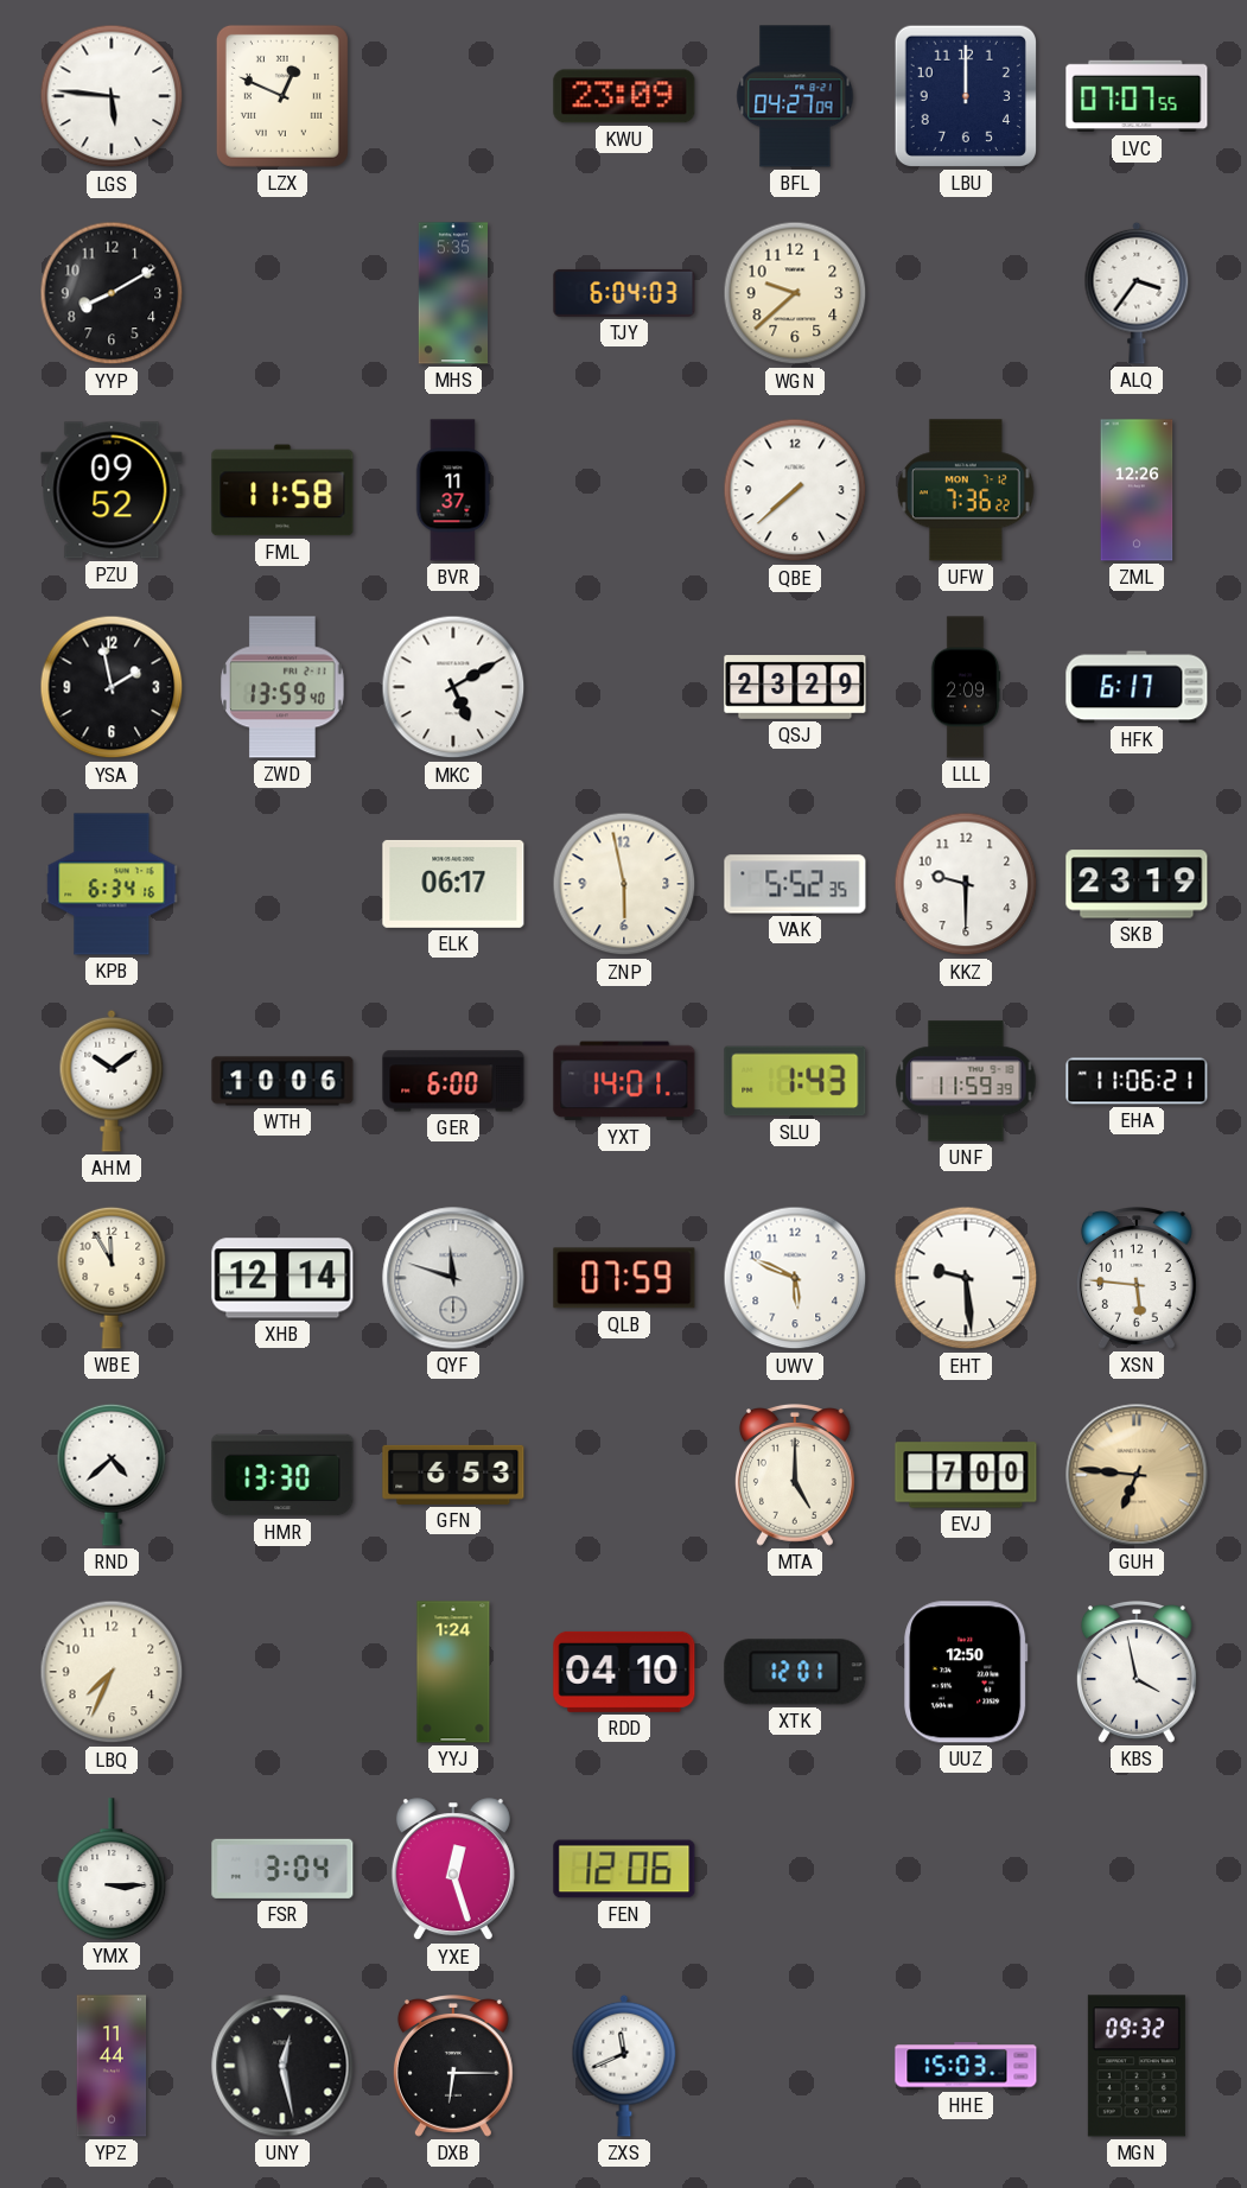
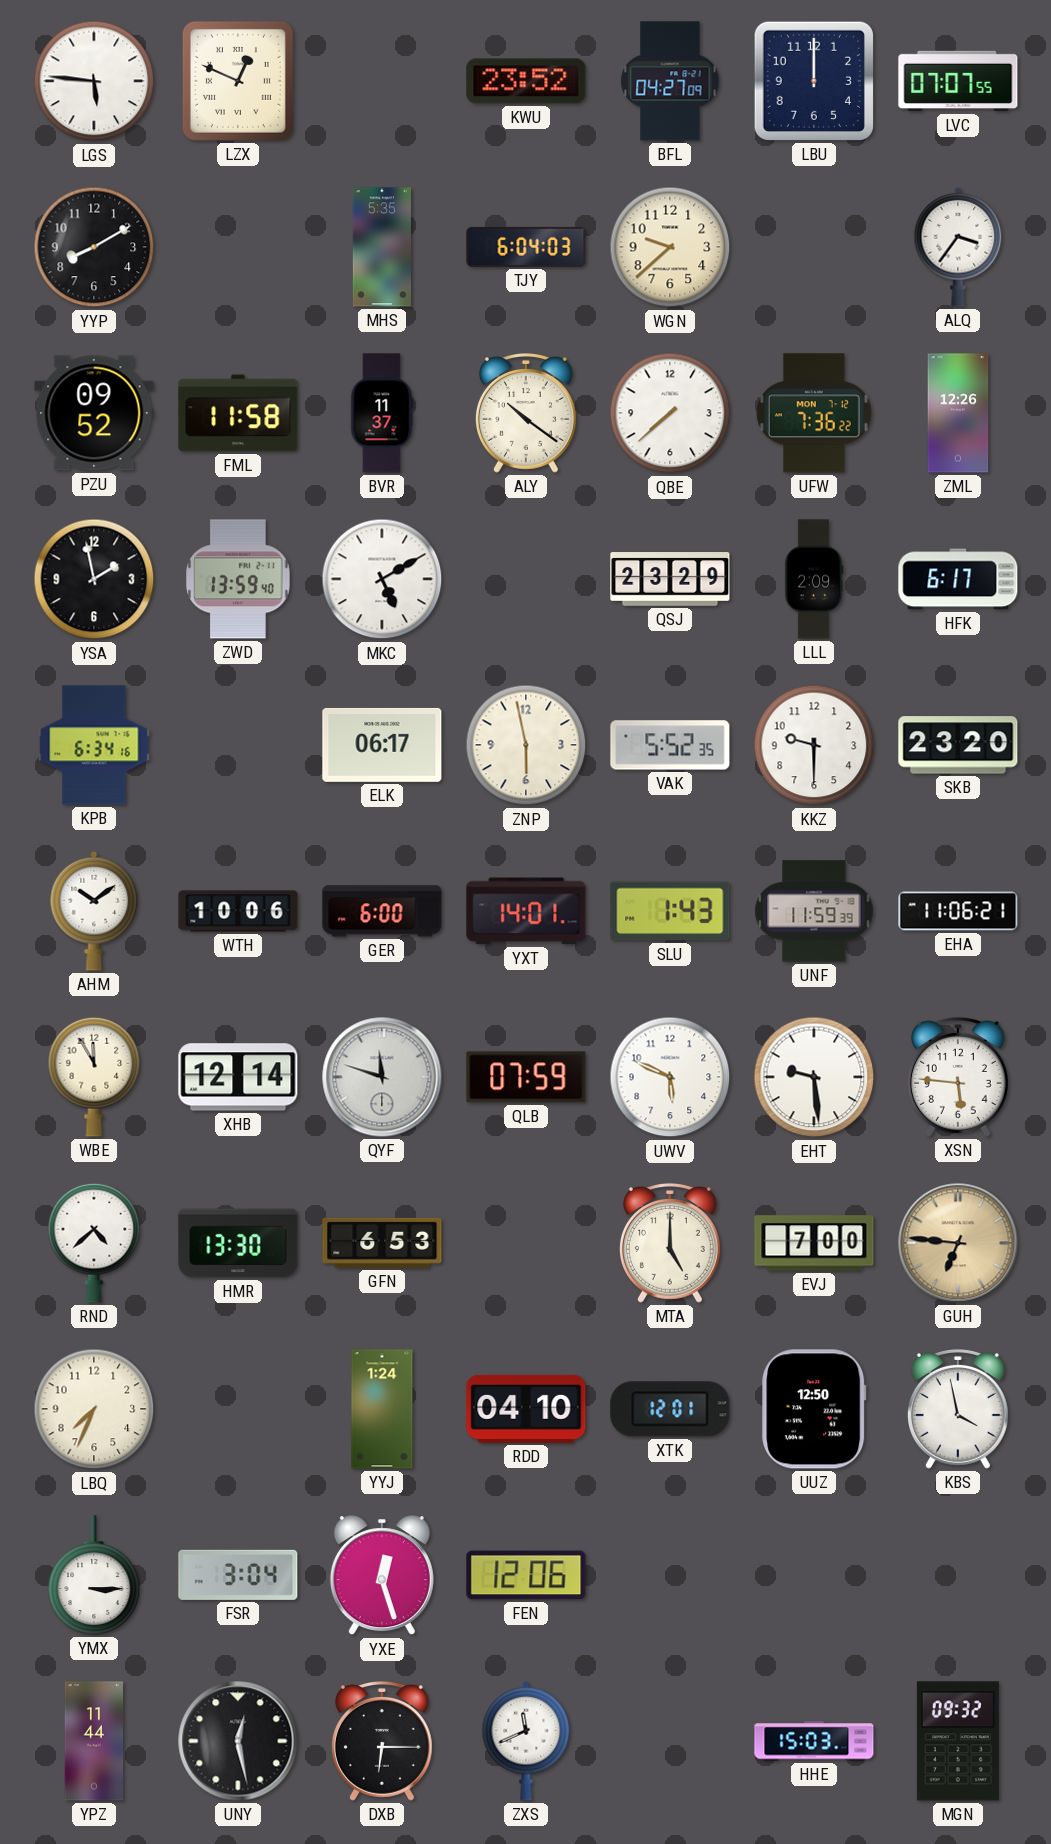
KWU: 23:09 -> 23:52
ALY: none -> 10:21
SKB: 23:19 -> 23:20
